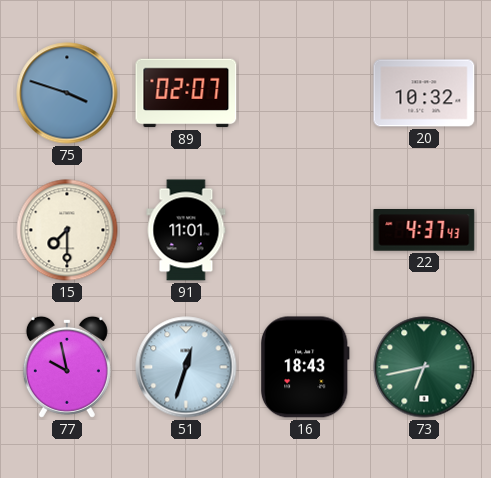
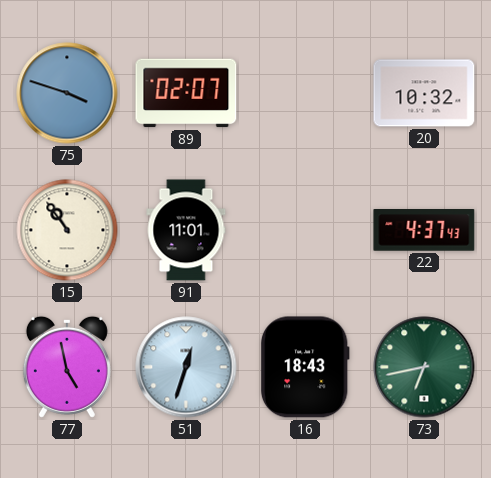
15: 7:30 -> 10:54
77: 9:58 -> 4:58
